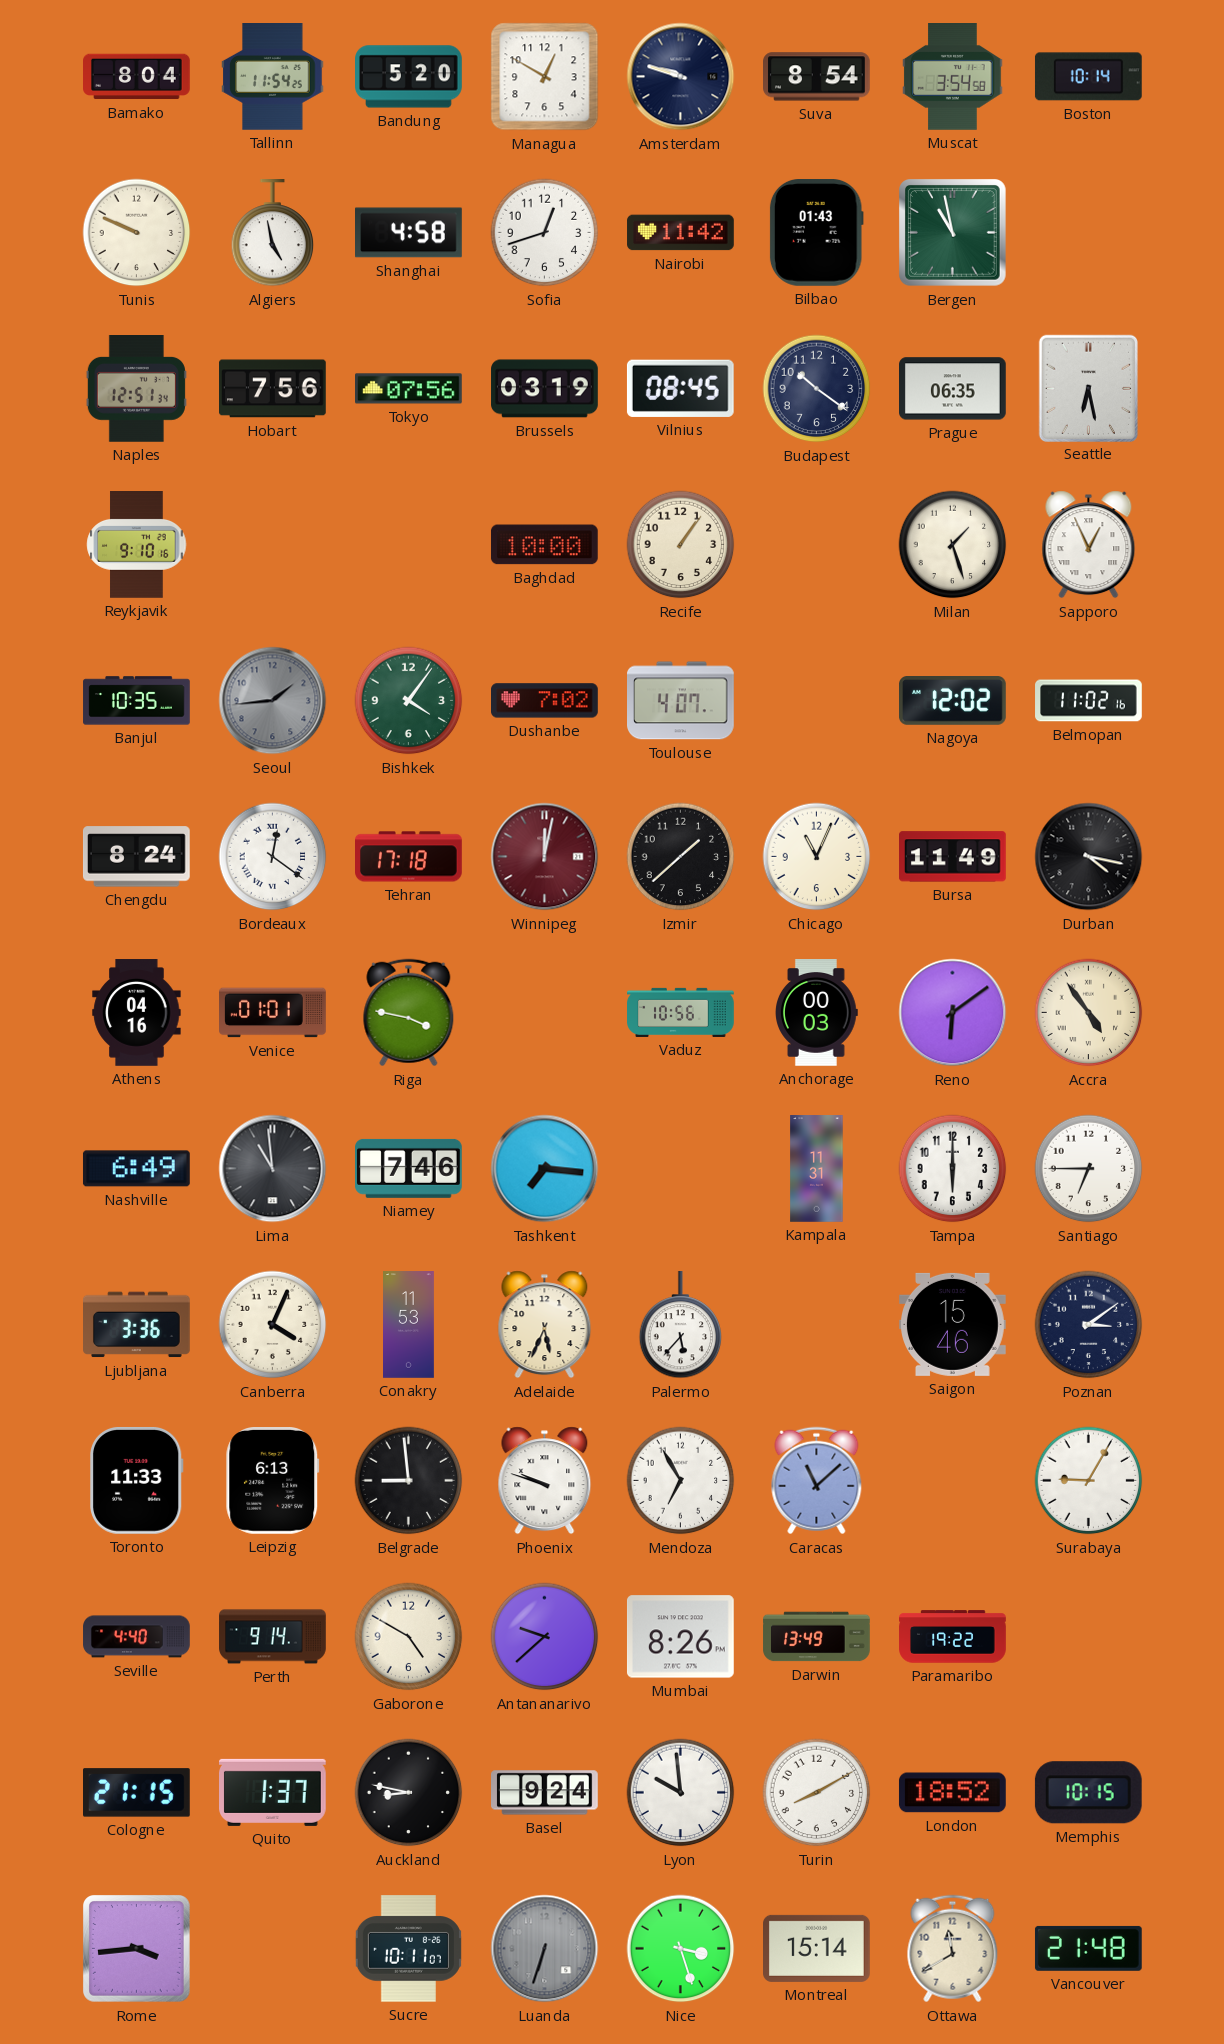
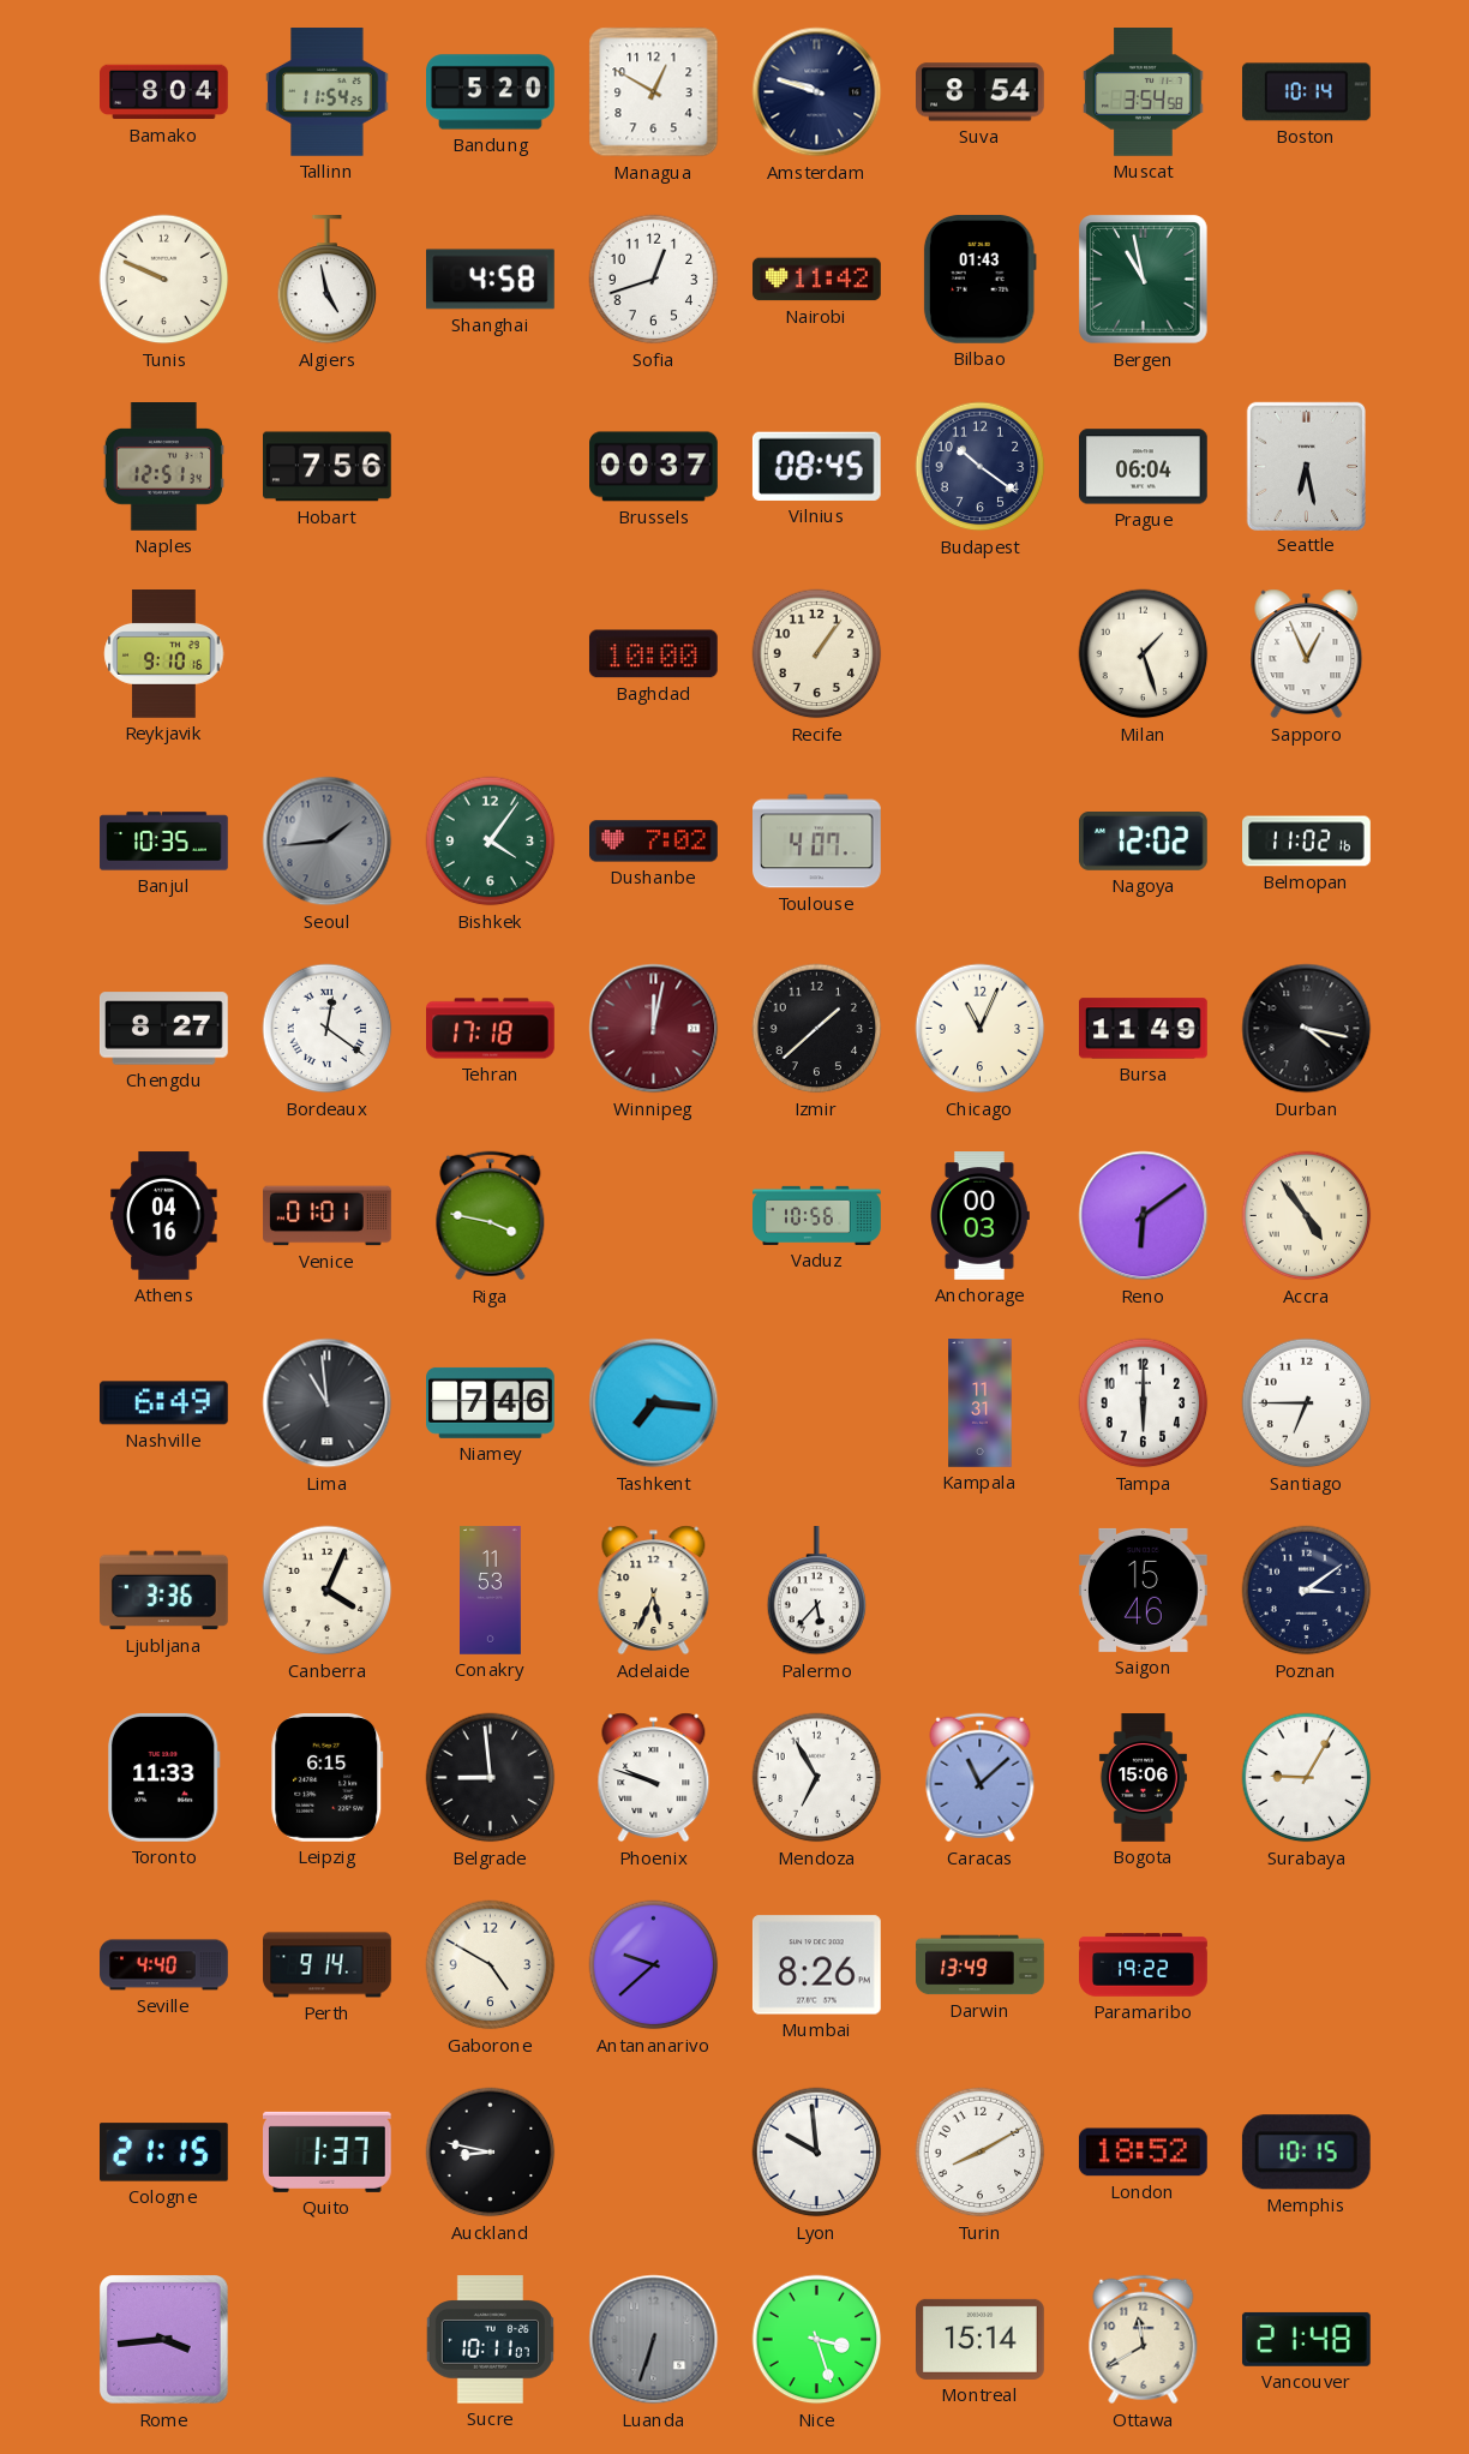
Tokyo: 07:56 -> none
Brussels: 03:19 -> 00:37
Prague: 06:35 -> 06:04
Chengdu: 8:24 -> 8:27
Leipzig: 6:13 -> 6:15
Bogota: none -> 15:06
Basel: 9:24 -> none
